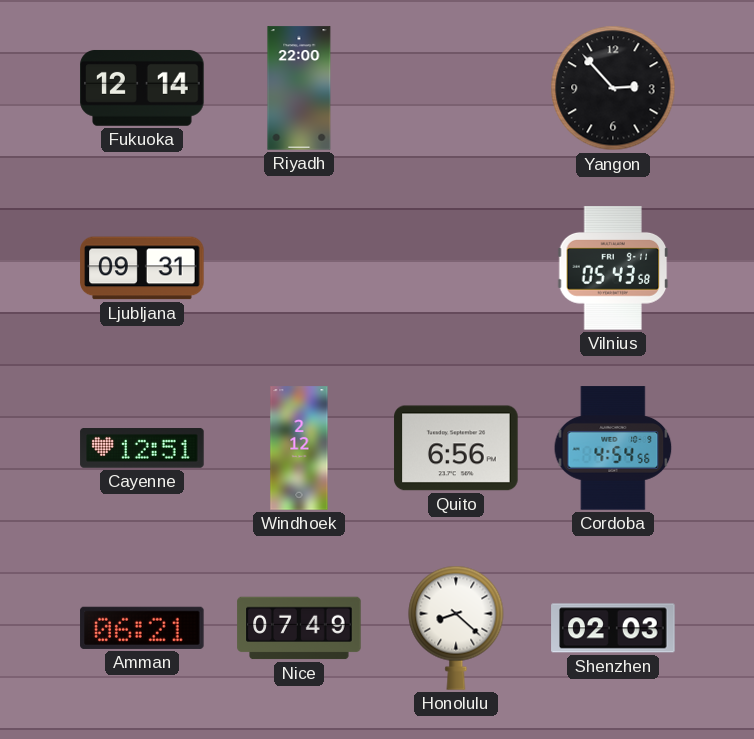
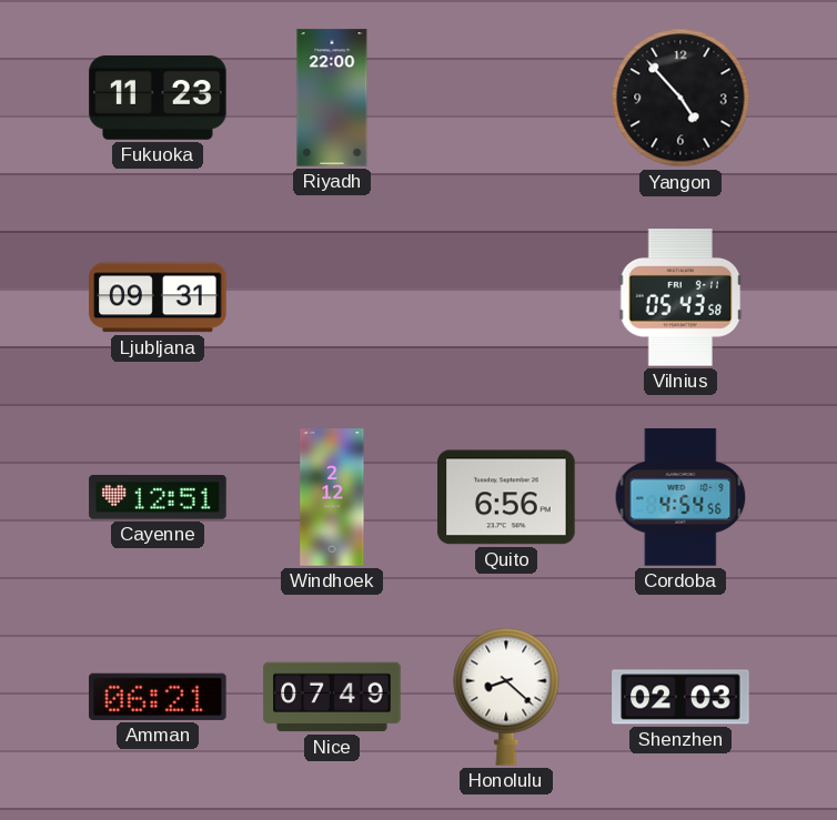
Fukuoka: 12:14 -> 11:23
Yangon: 2:53 -> 4:53
